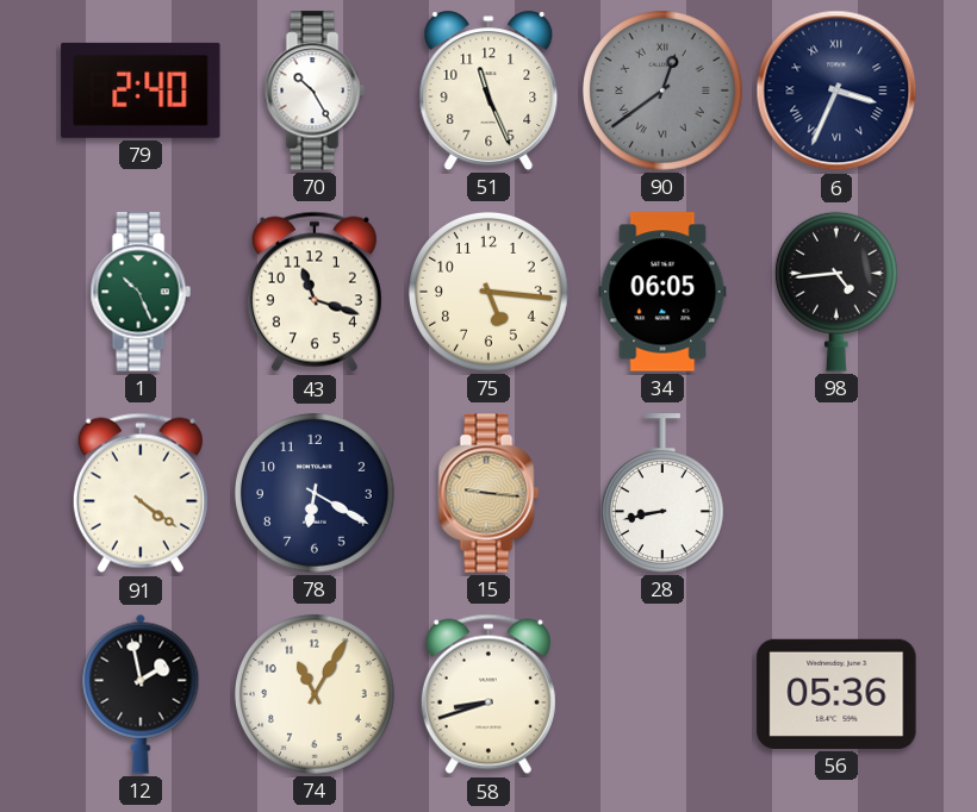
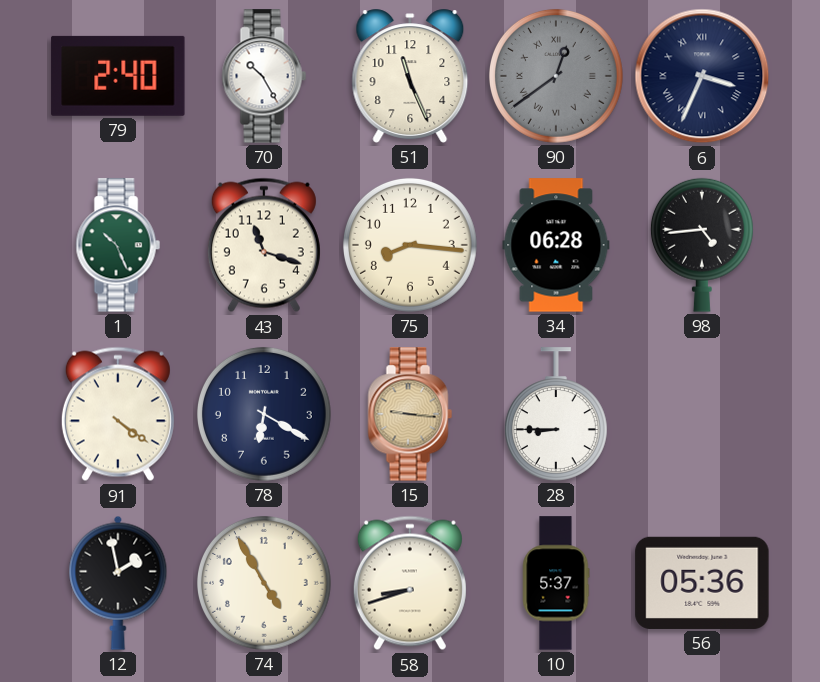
75: 5:16 -> 8:16
34: 06:05 -> 06:28
28: 8:43 -> 8:45
74: 11:05 -> 4:55
10: none -> 5:37
